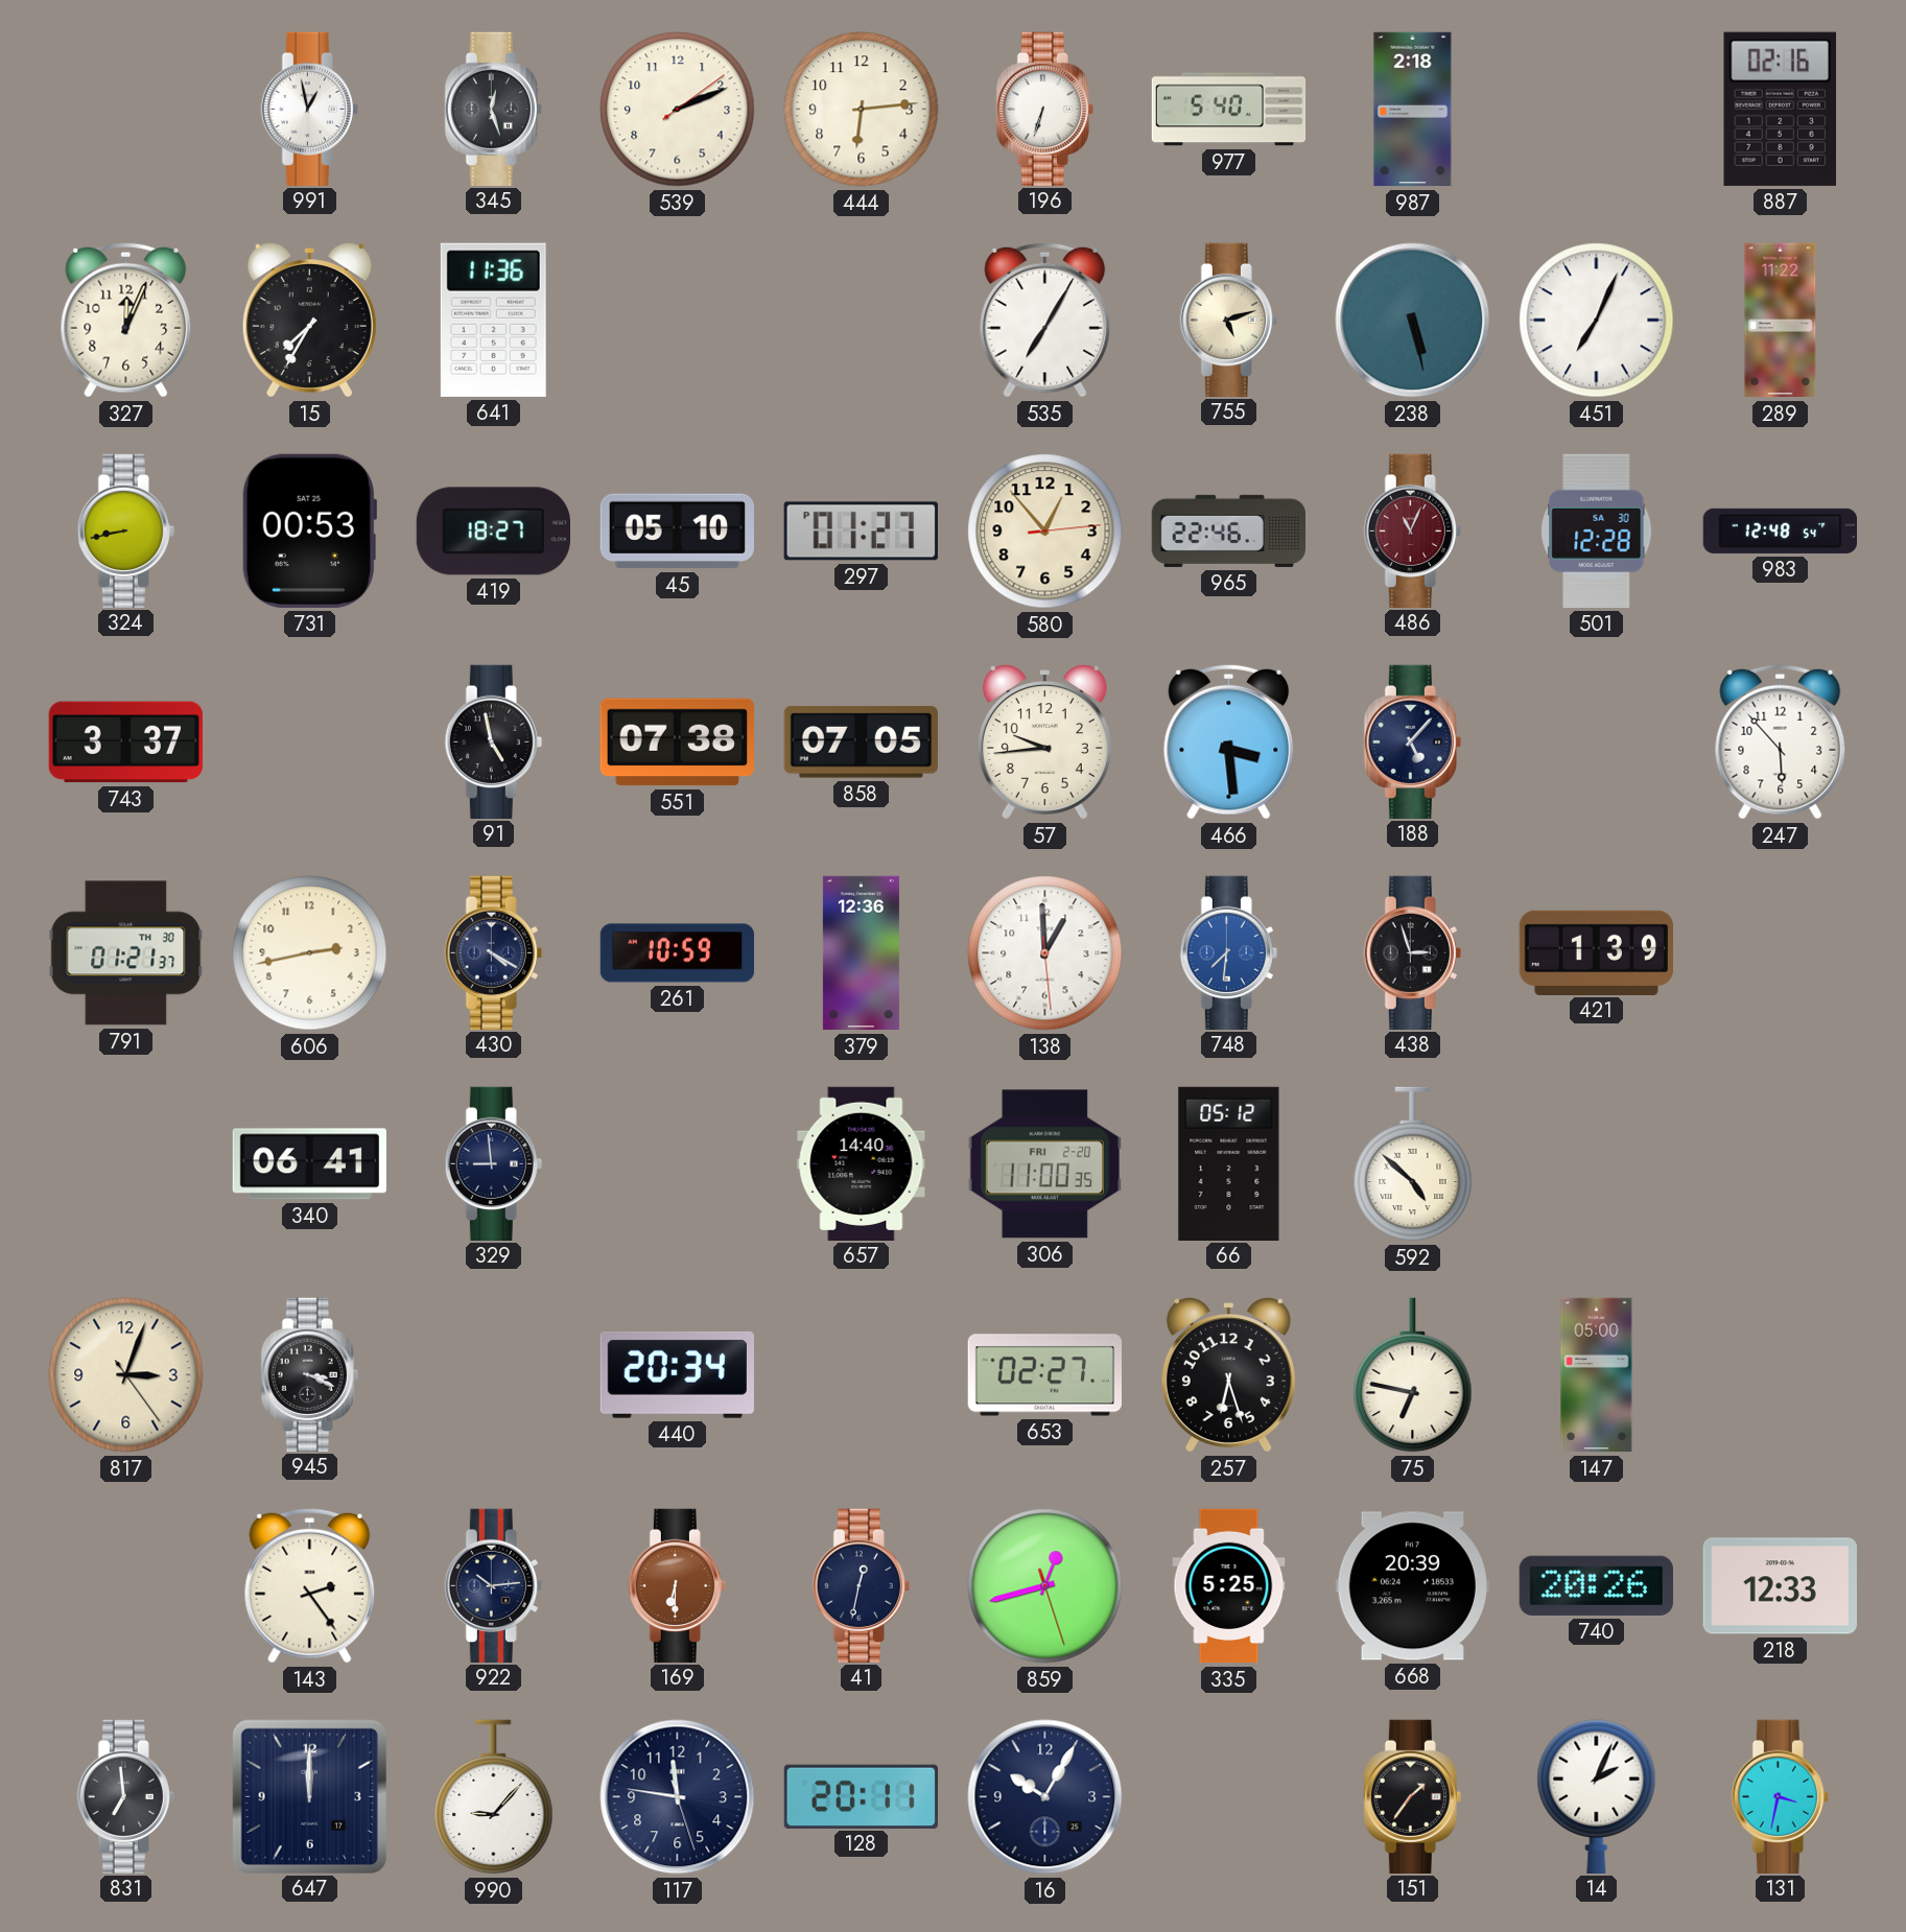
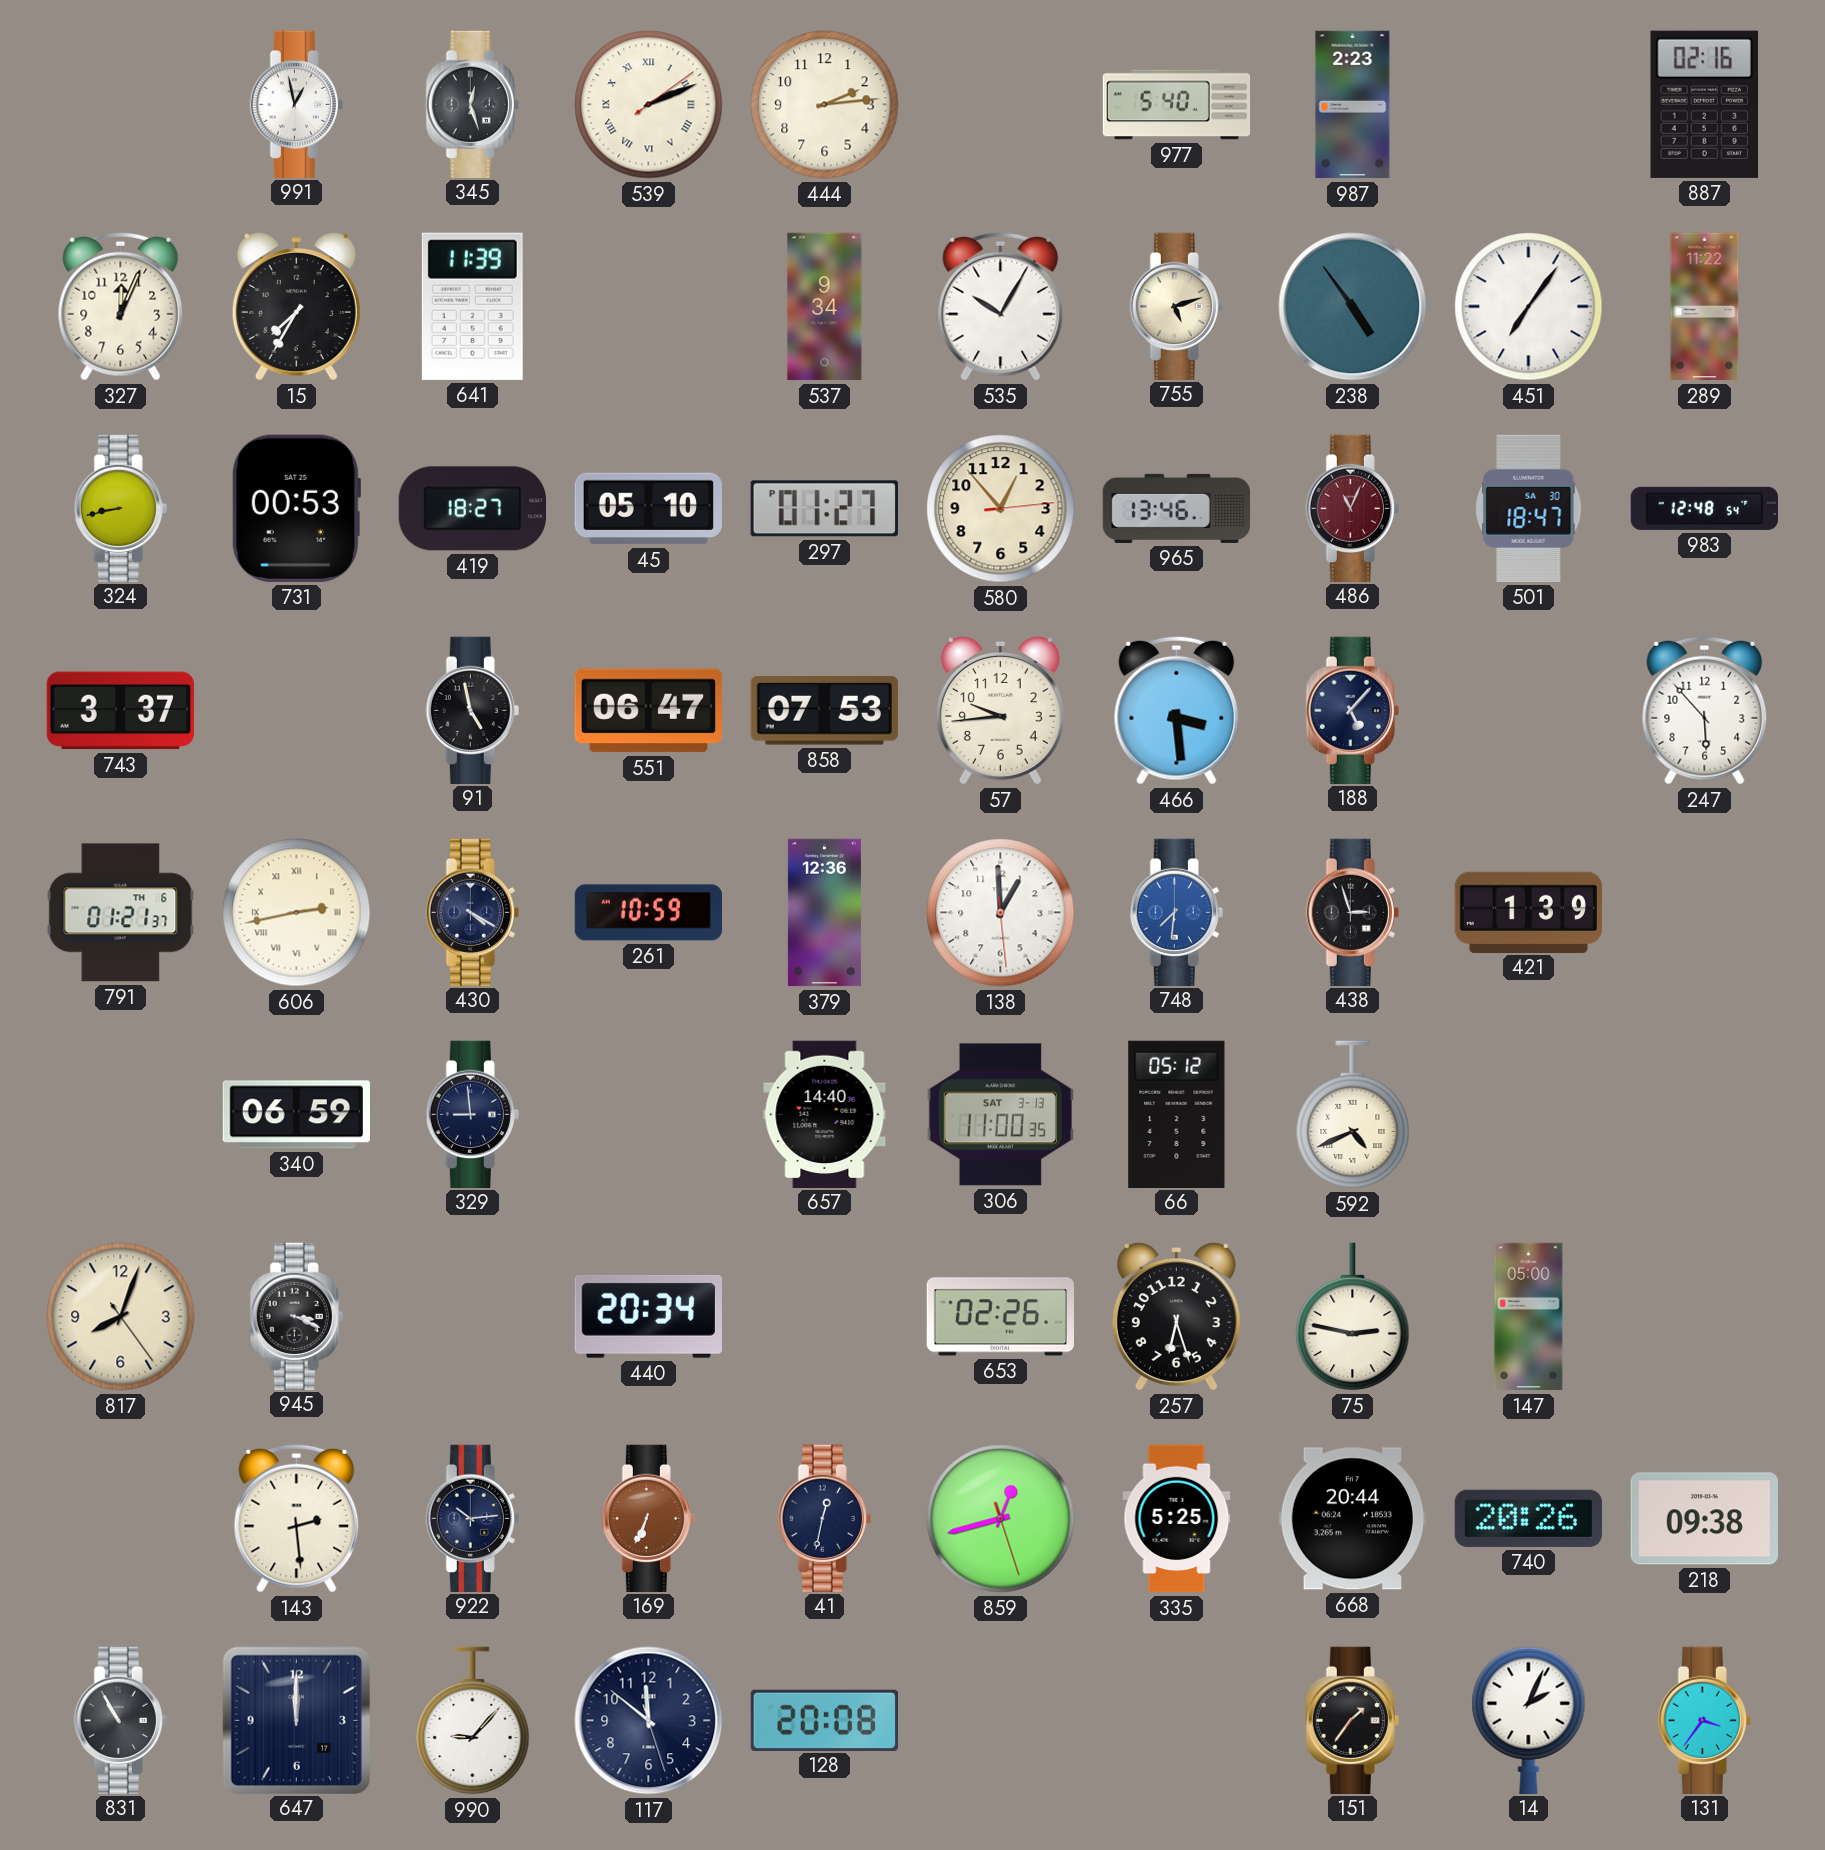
539 numerals: Arabic -> Roman
444: 6:14 -> 2:14
196: 6:33 -> none
987: 2:18 -> 2:23
641: 11:36 -> 11:39
537: none -> 9:34
535: 7:05 -> 10:05
238: 5:28 -> 4:54
451: 7:04 -> 7:06
965: 22:46 -> 13:46
501: 12:28 -> 18:47
551: 07:38 -> 06:47
858: 07:05 -> 07:53
791 date: TH 30 -> TH 6
606 numerals: Arabic -> Roman
340: 06:41 -> 06:59
306 date: FRI 2-20 -> SAT 3-13
592: 4:52 -> 4:41
817: 3:03 -> 8:03
653: 02:27 -> 02:26
75: 6:47 -> 2:47
143: 2:24 -> 2:29
169: 6:30 -> 6:34
668: 20:39 -> 20:44
218: 12:33 -> 09:38
831: 6:59 -> 10:55
117: 11:46 -> 11:51
128: 20:11 -> 20:08
16: 10:05 -> none
131: 3:32 -> 3:36
